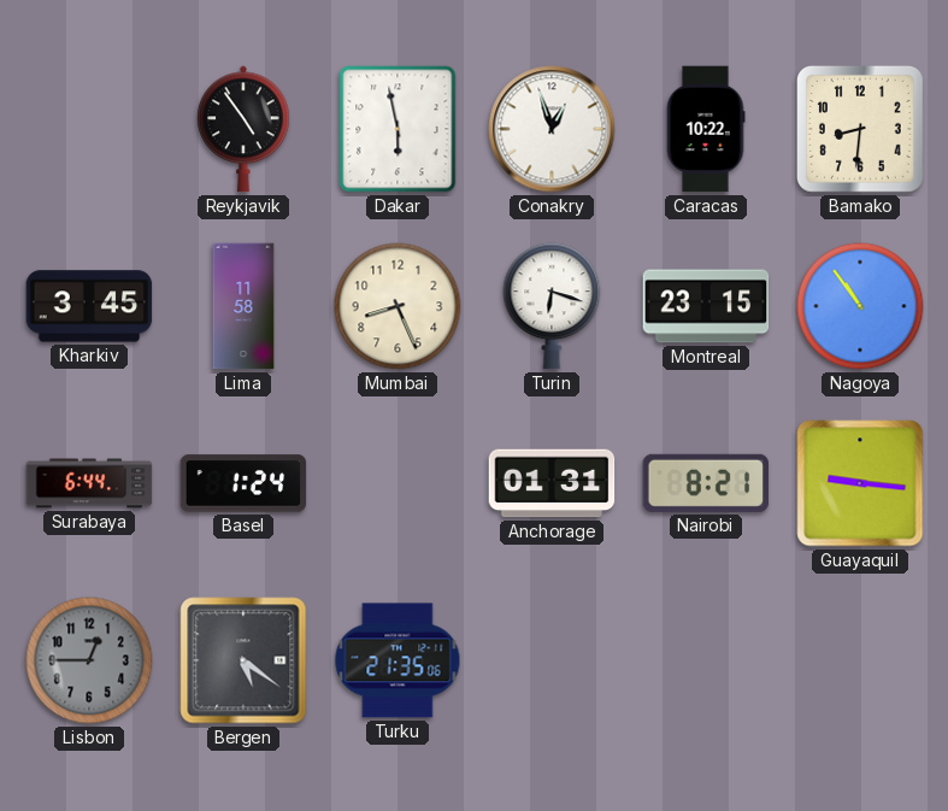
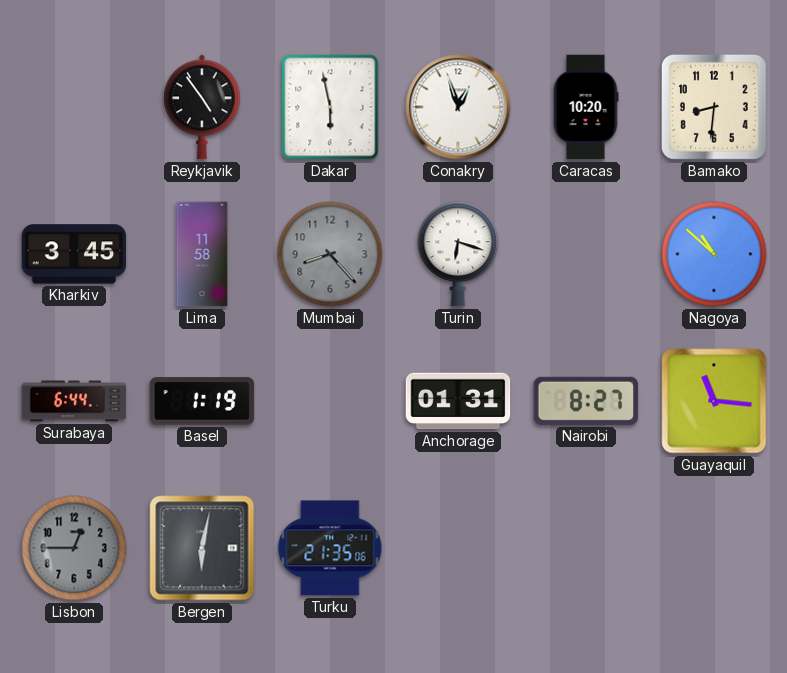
Caracas: 10:22 -> 10:20
Mumbai: 8:26 -> 8:23
Mumbai dial: cream -> grey
Montreal: 23:15 -> none
Nagoya: 10:54 -> 10:52
Basel: 1:24 -> 1:19
Nairobi: 8:21 -> 8:27
Guayaquil: 9:16 -> 11:16
Bergen: 5:21 -> 6:02
